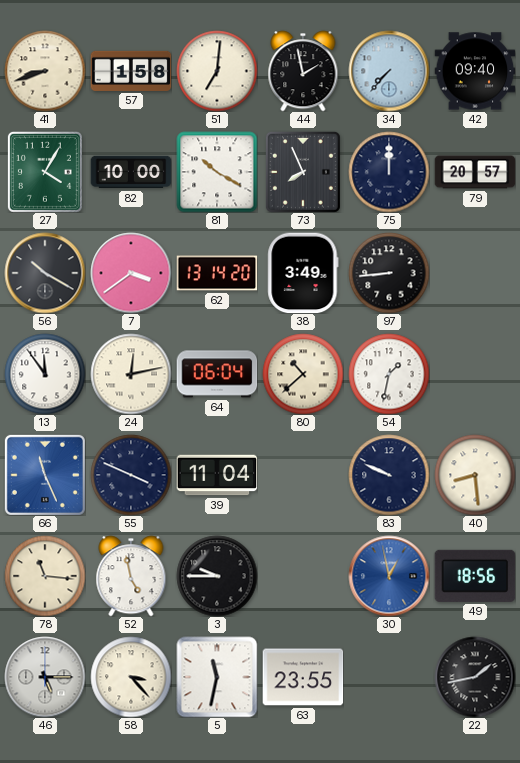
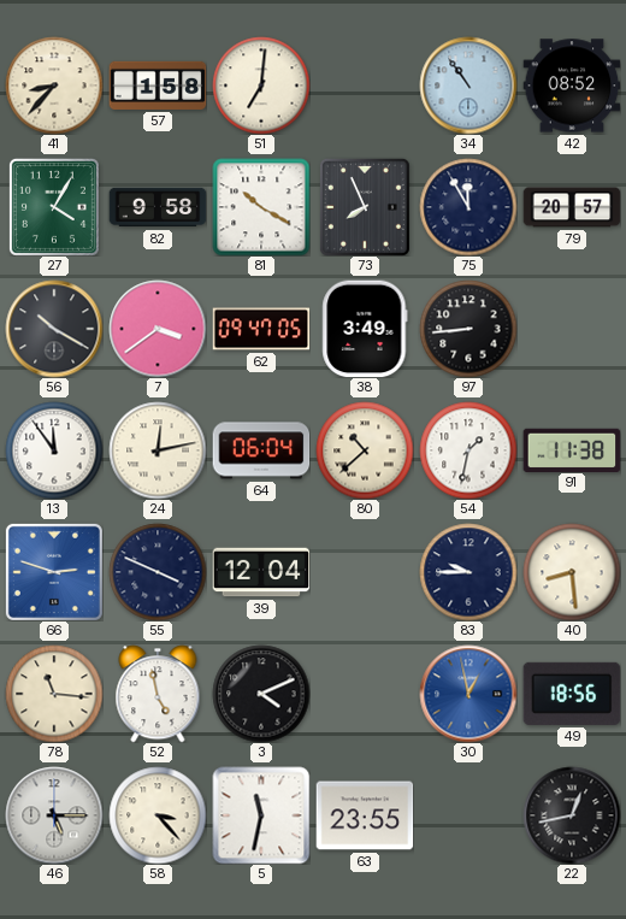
41: 8:42 -> 8:37
44: 1:58 -> none
34: 7:37 -> 10:54
42: 09:40 -> 08:52
82: 10:00 -> 9:58
75: 12:00 -> 11:55
62: 13:14 -> 09:47
91: none -> 11:38
66: 11:26 -> 2:48
39: 11:04 -> 12:04
83: 9:49 -> 9:45
3: 9:45 -> 4:11
22: 1:43 -> 12:43
